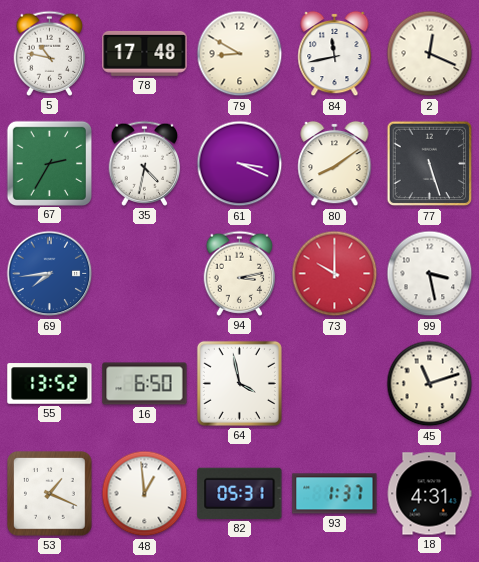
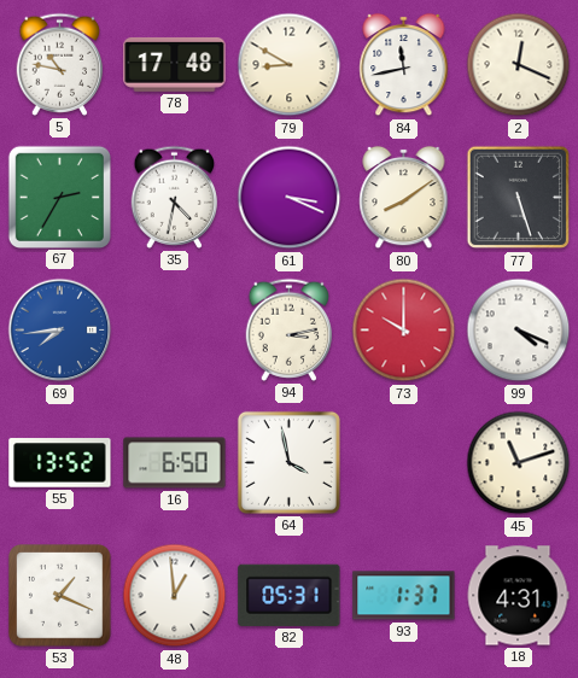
99: 3:28 -> 4:19
